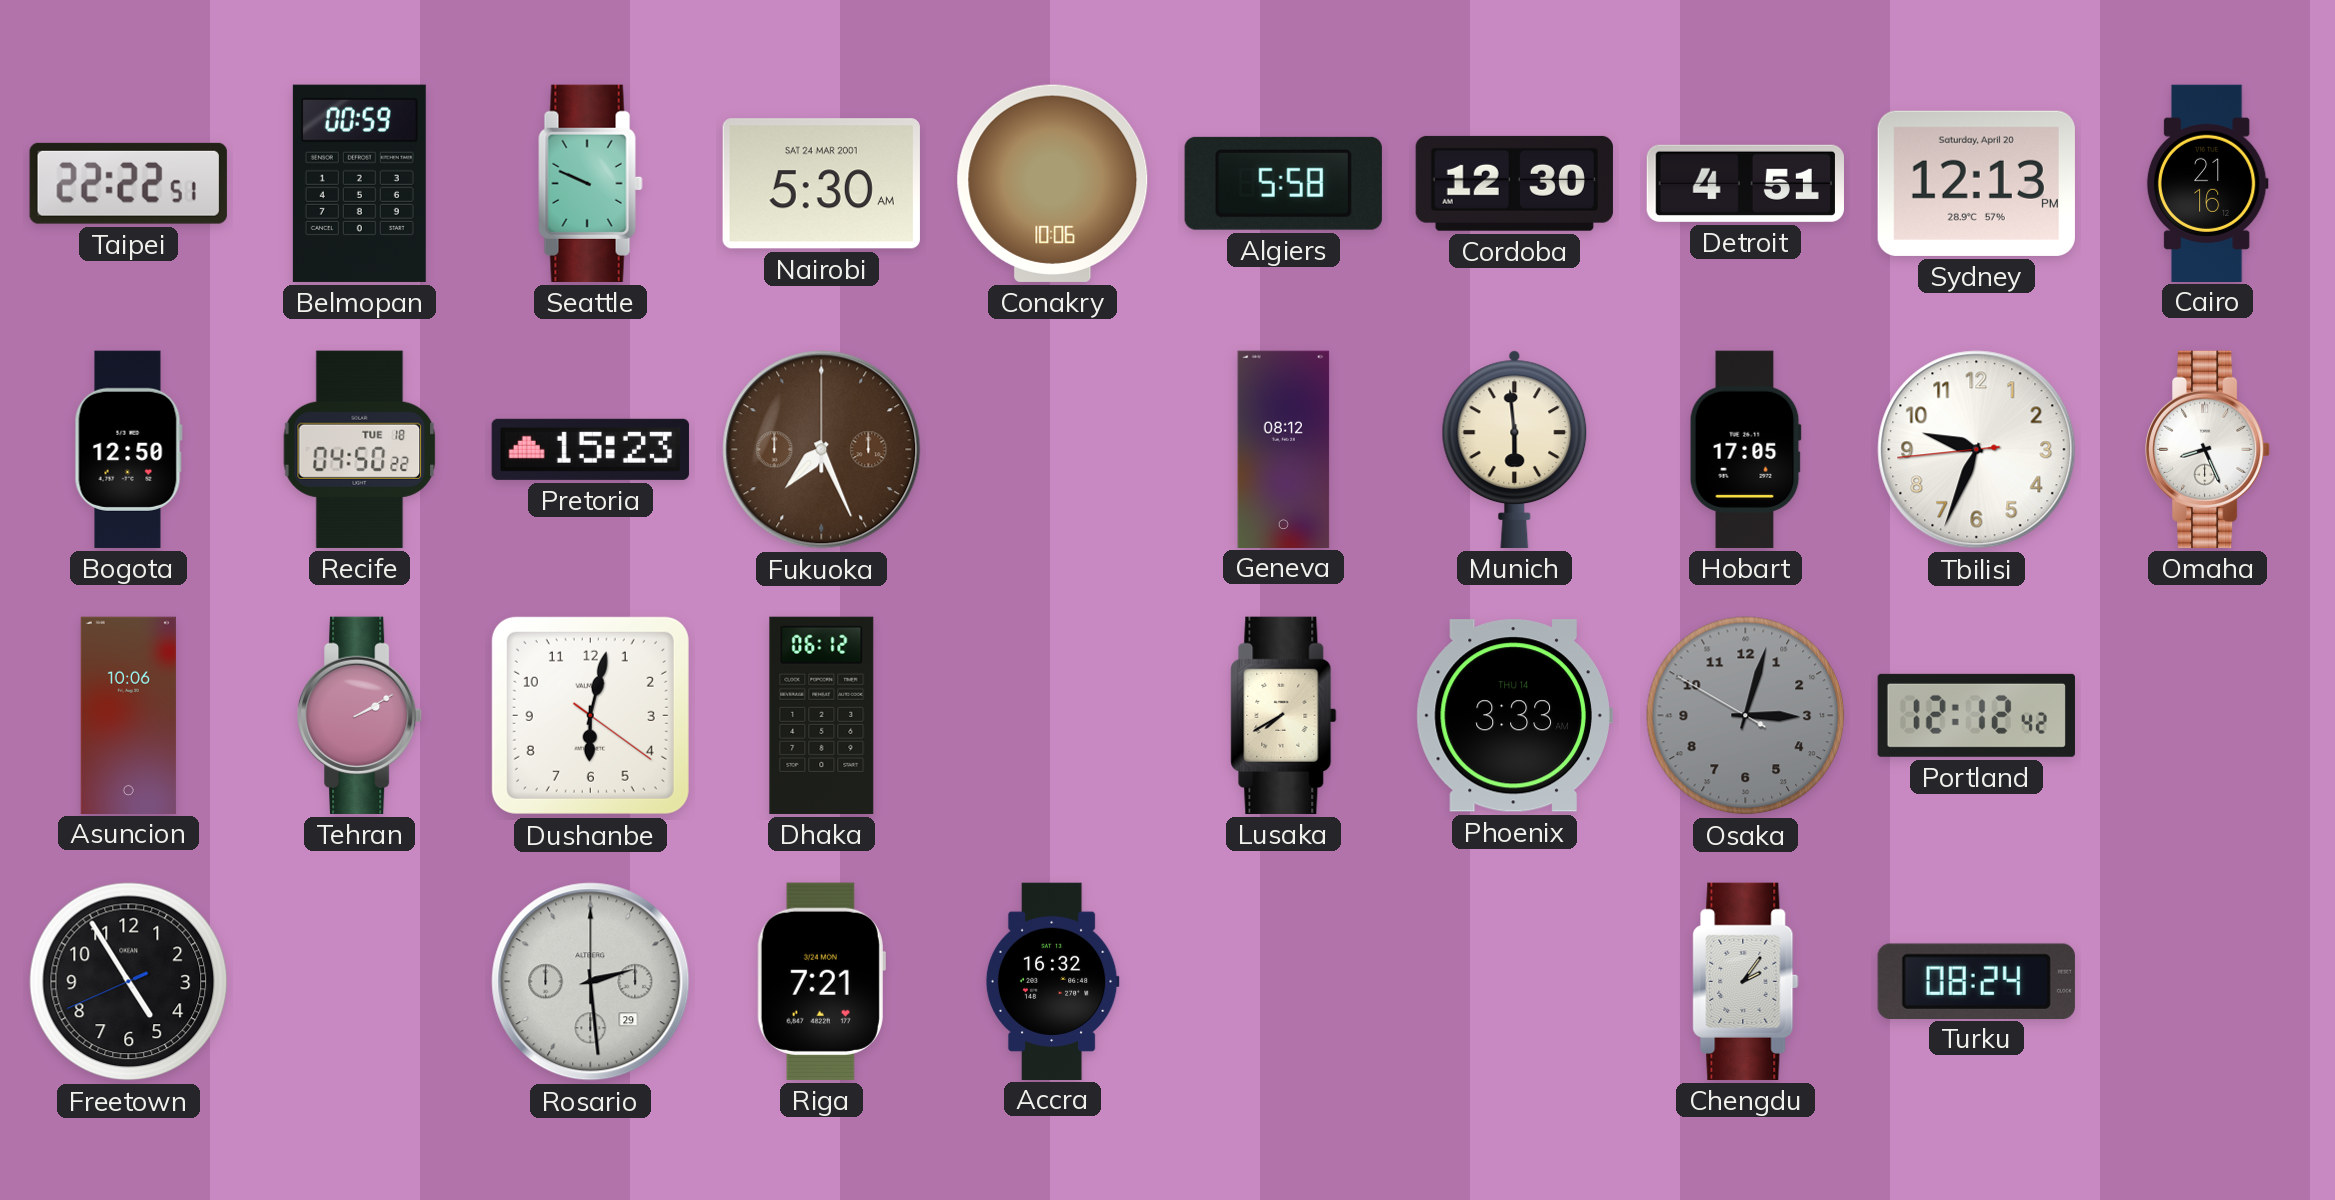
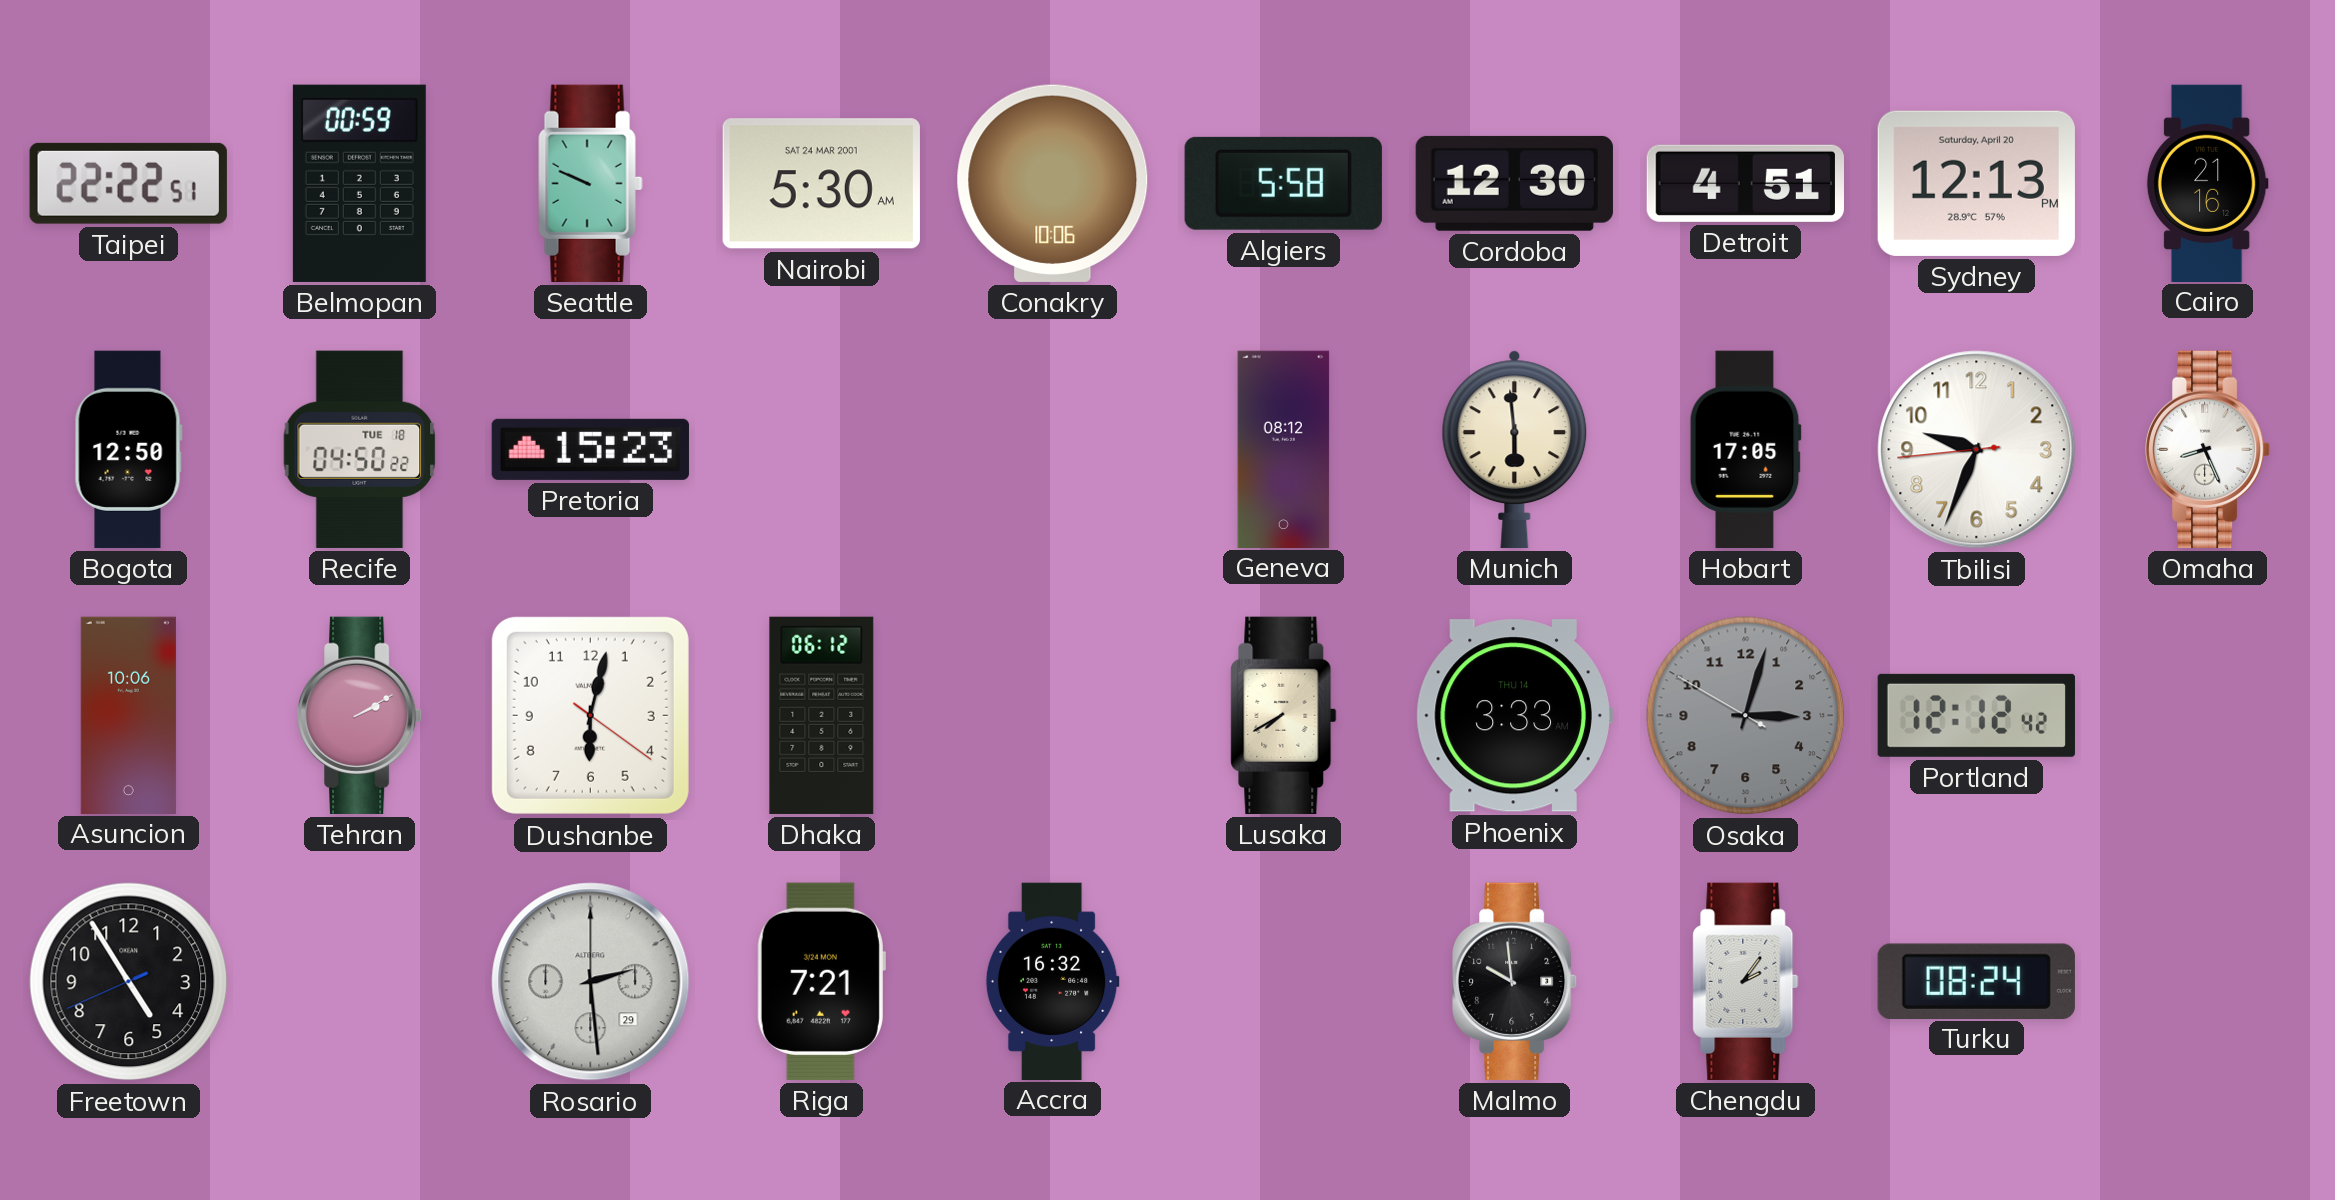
Fukuoka: 7:26 -> none
Malmo: none -> 9:59
